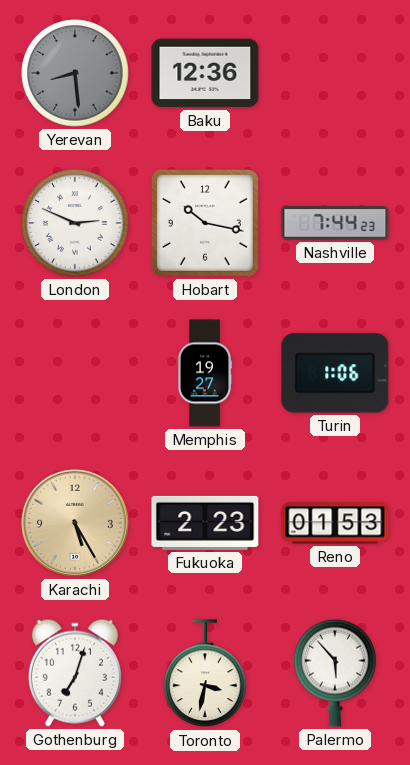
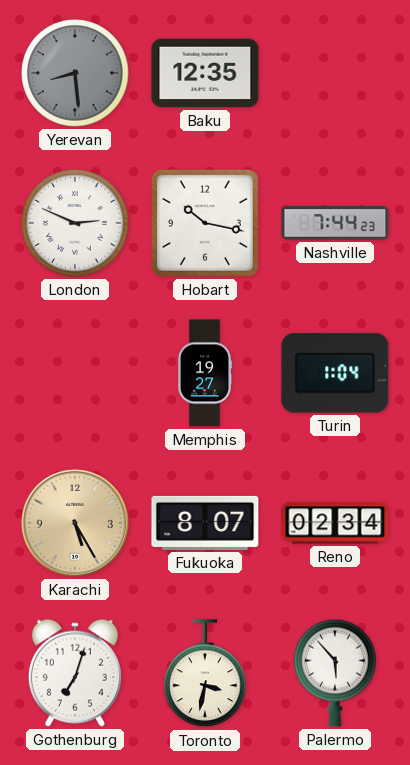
Baku: 12:36 -> 12:35
Turin: 1:06 -> 1:04
Fukuoka: 2:23 -> 8:07
Reno: 01:53 -> 02:34
